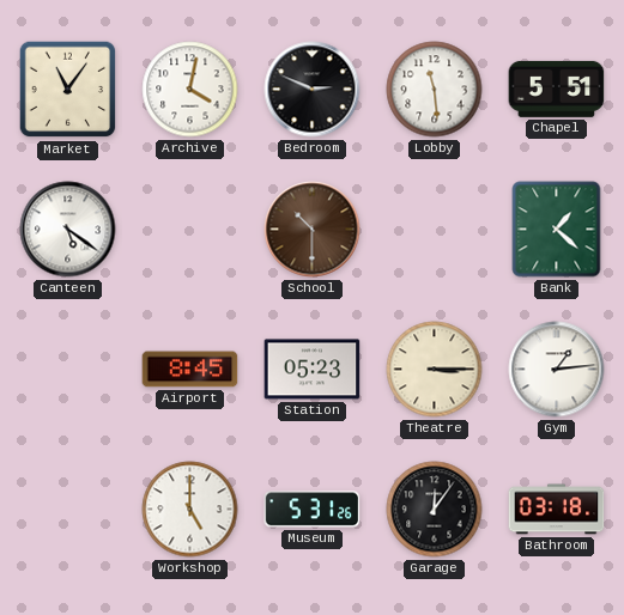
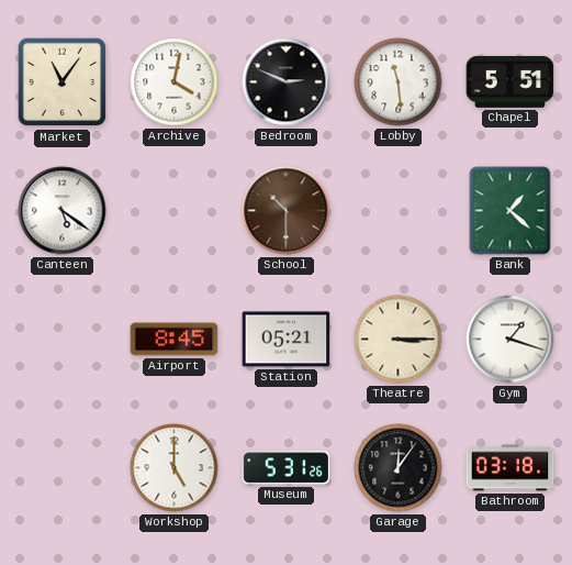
Station: 05:23 -> 05:21
Gym: 1:14 -> 1:18
